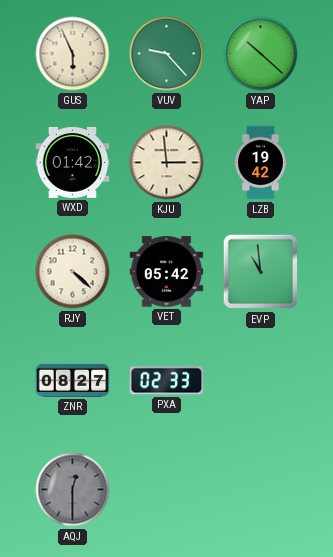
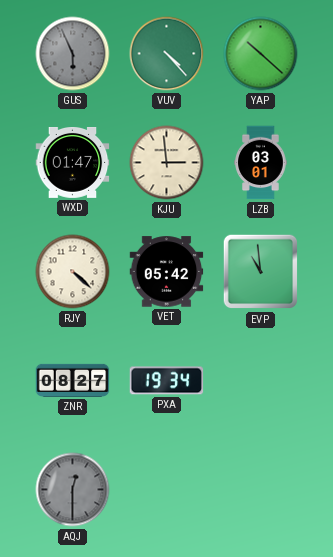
GUS dial: cream -> grey
VUV: 9:23 -> 4:23
WXD: 01:42 -> 01:47
LZB: 19:42 -> 03:01
PXA: 02:33 -> 19:34
